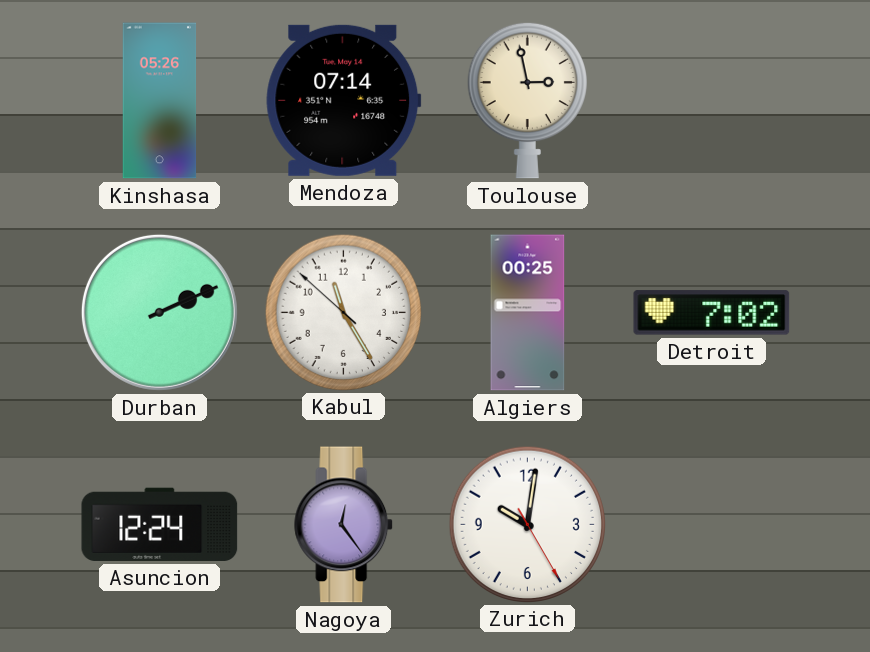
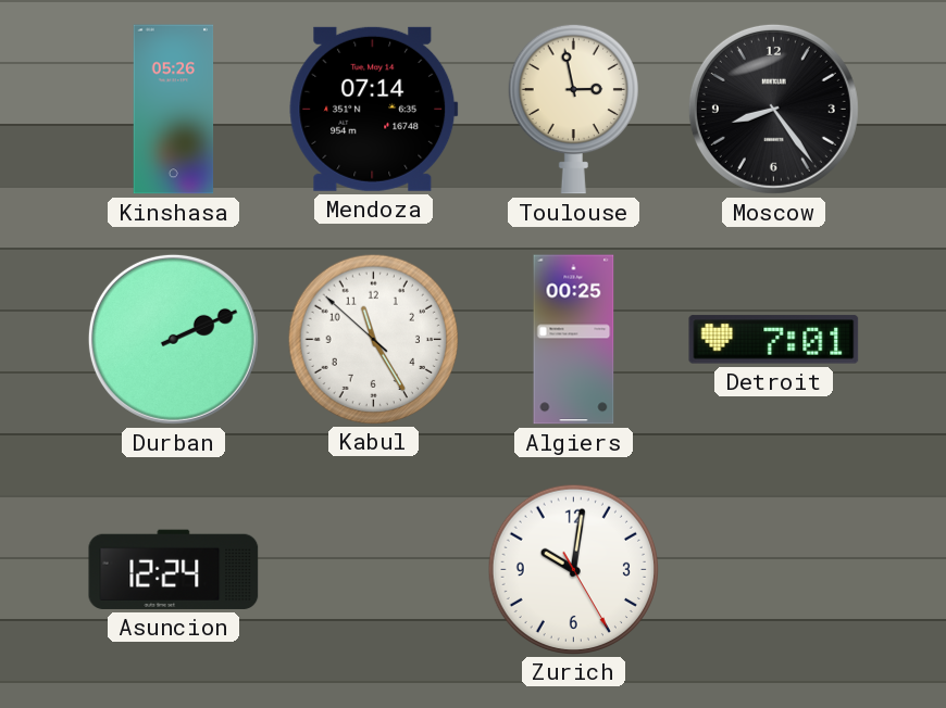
Moscow: none -> 8:24
Detroit: 7:02 -> 7:01
Nagoya: 12:24 -> none
